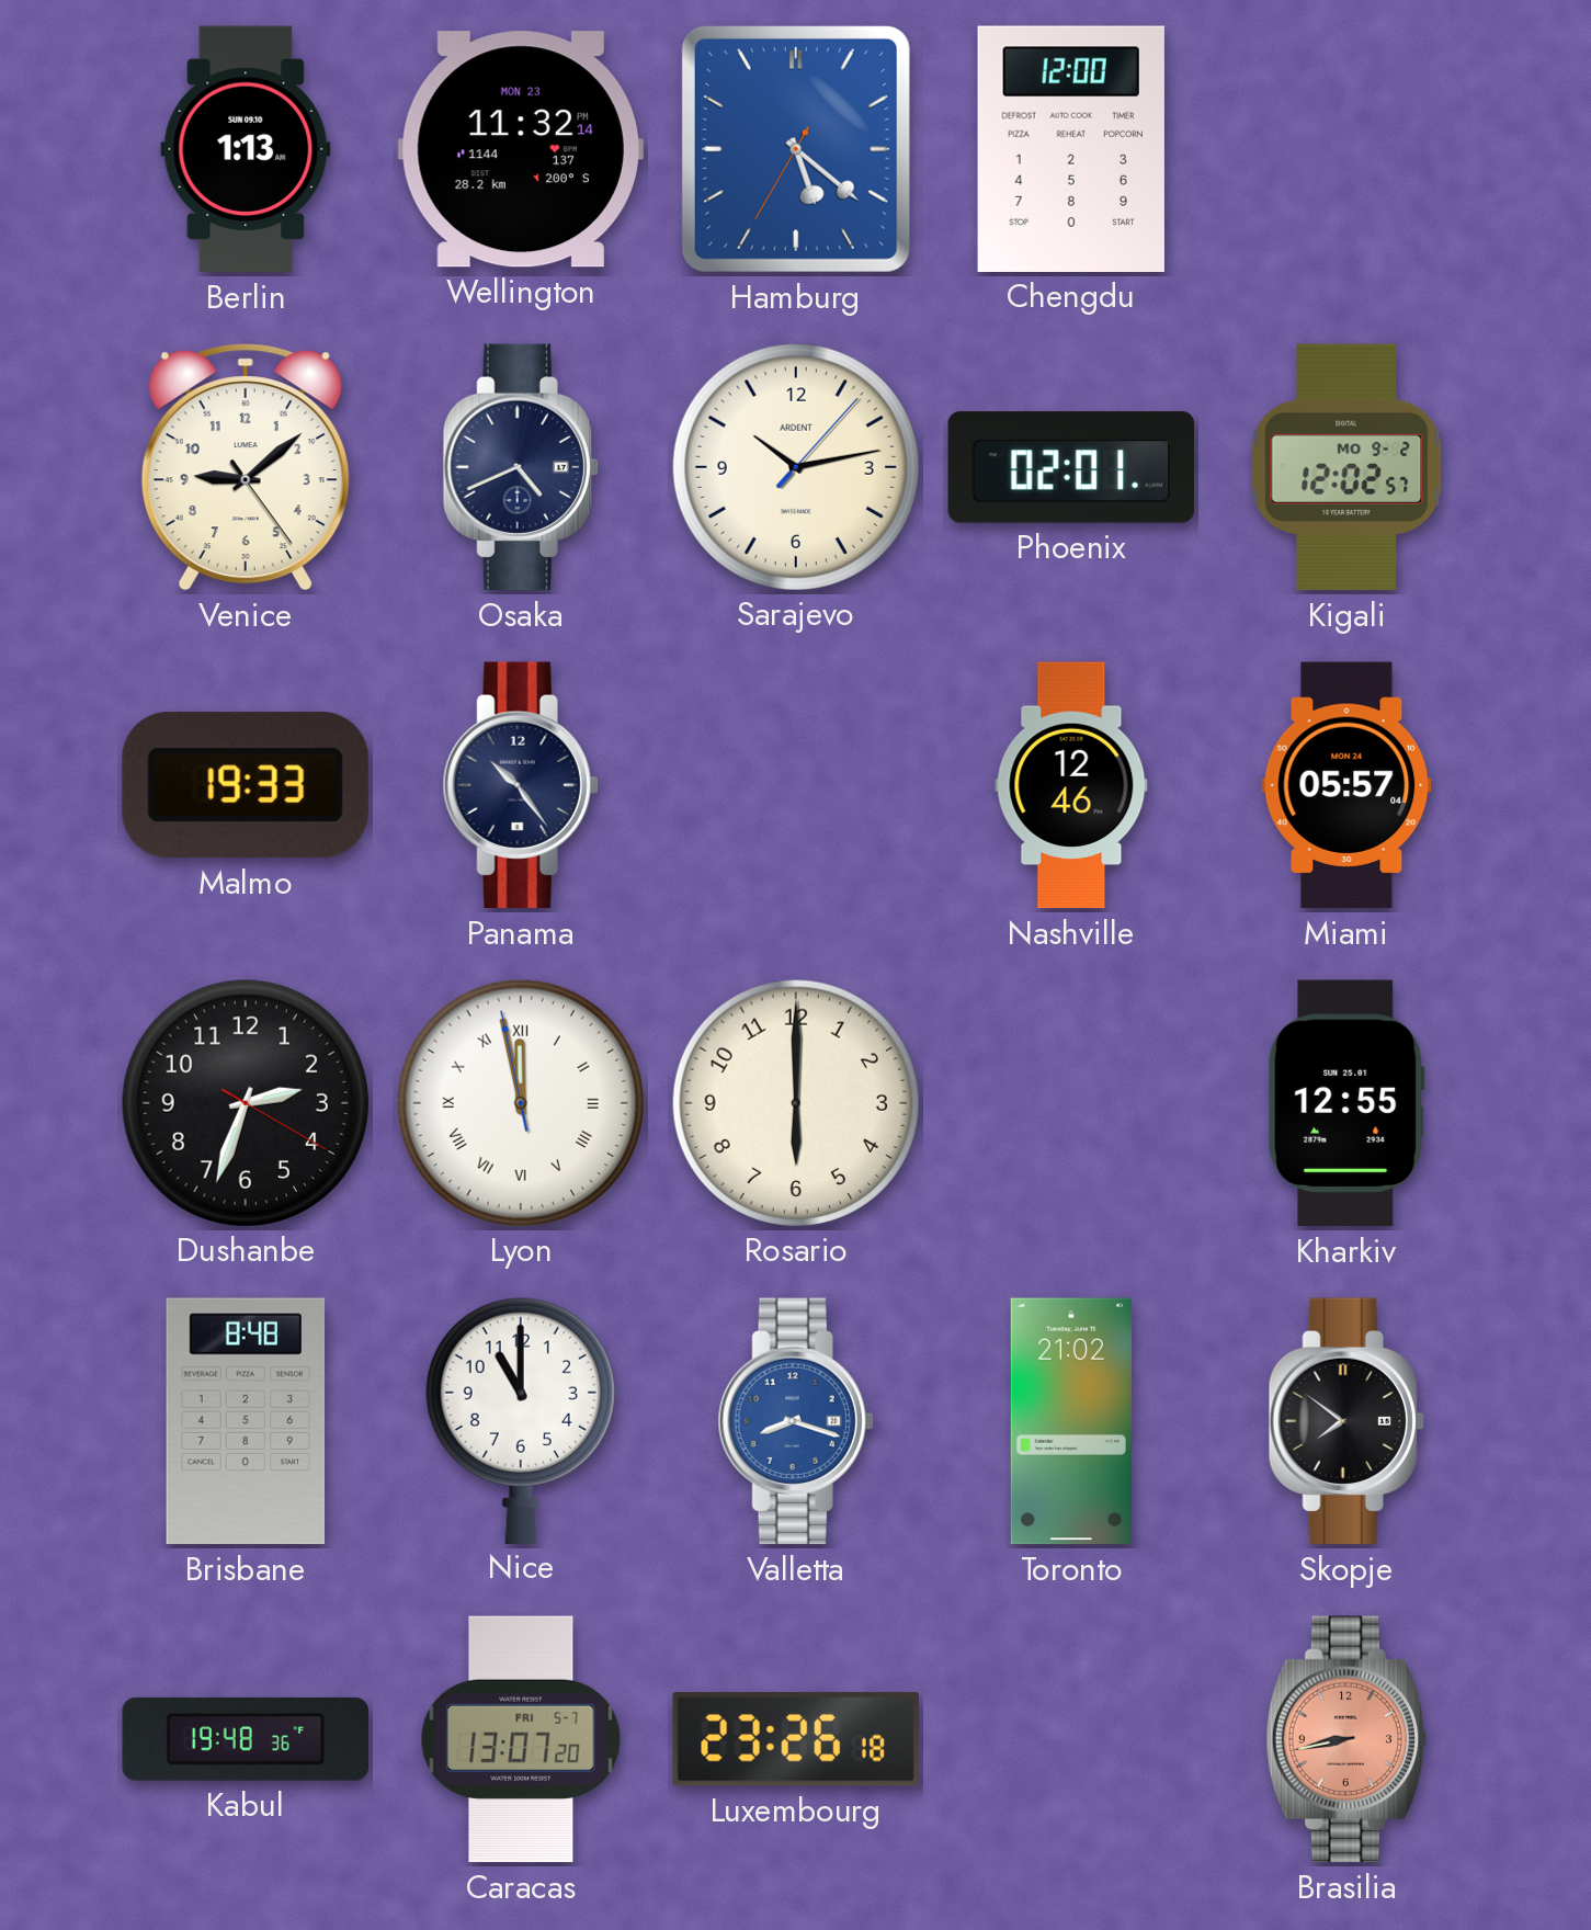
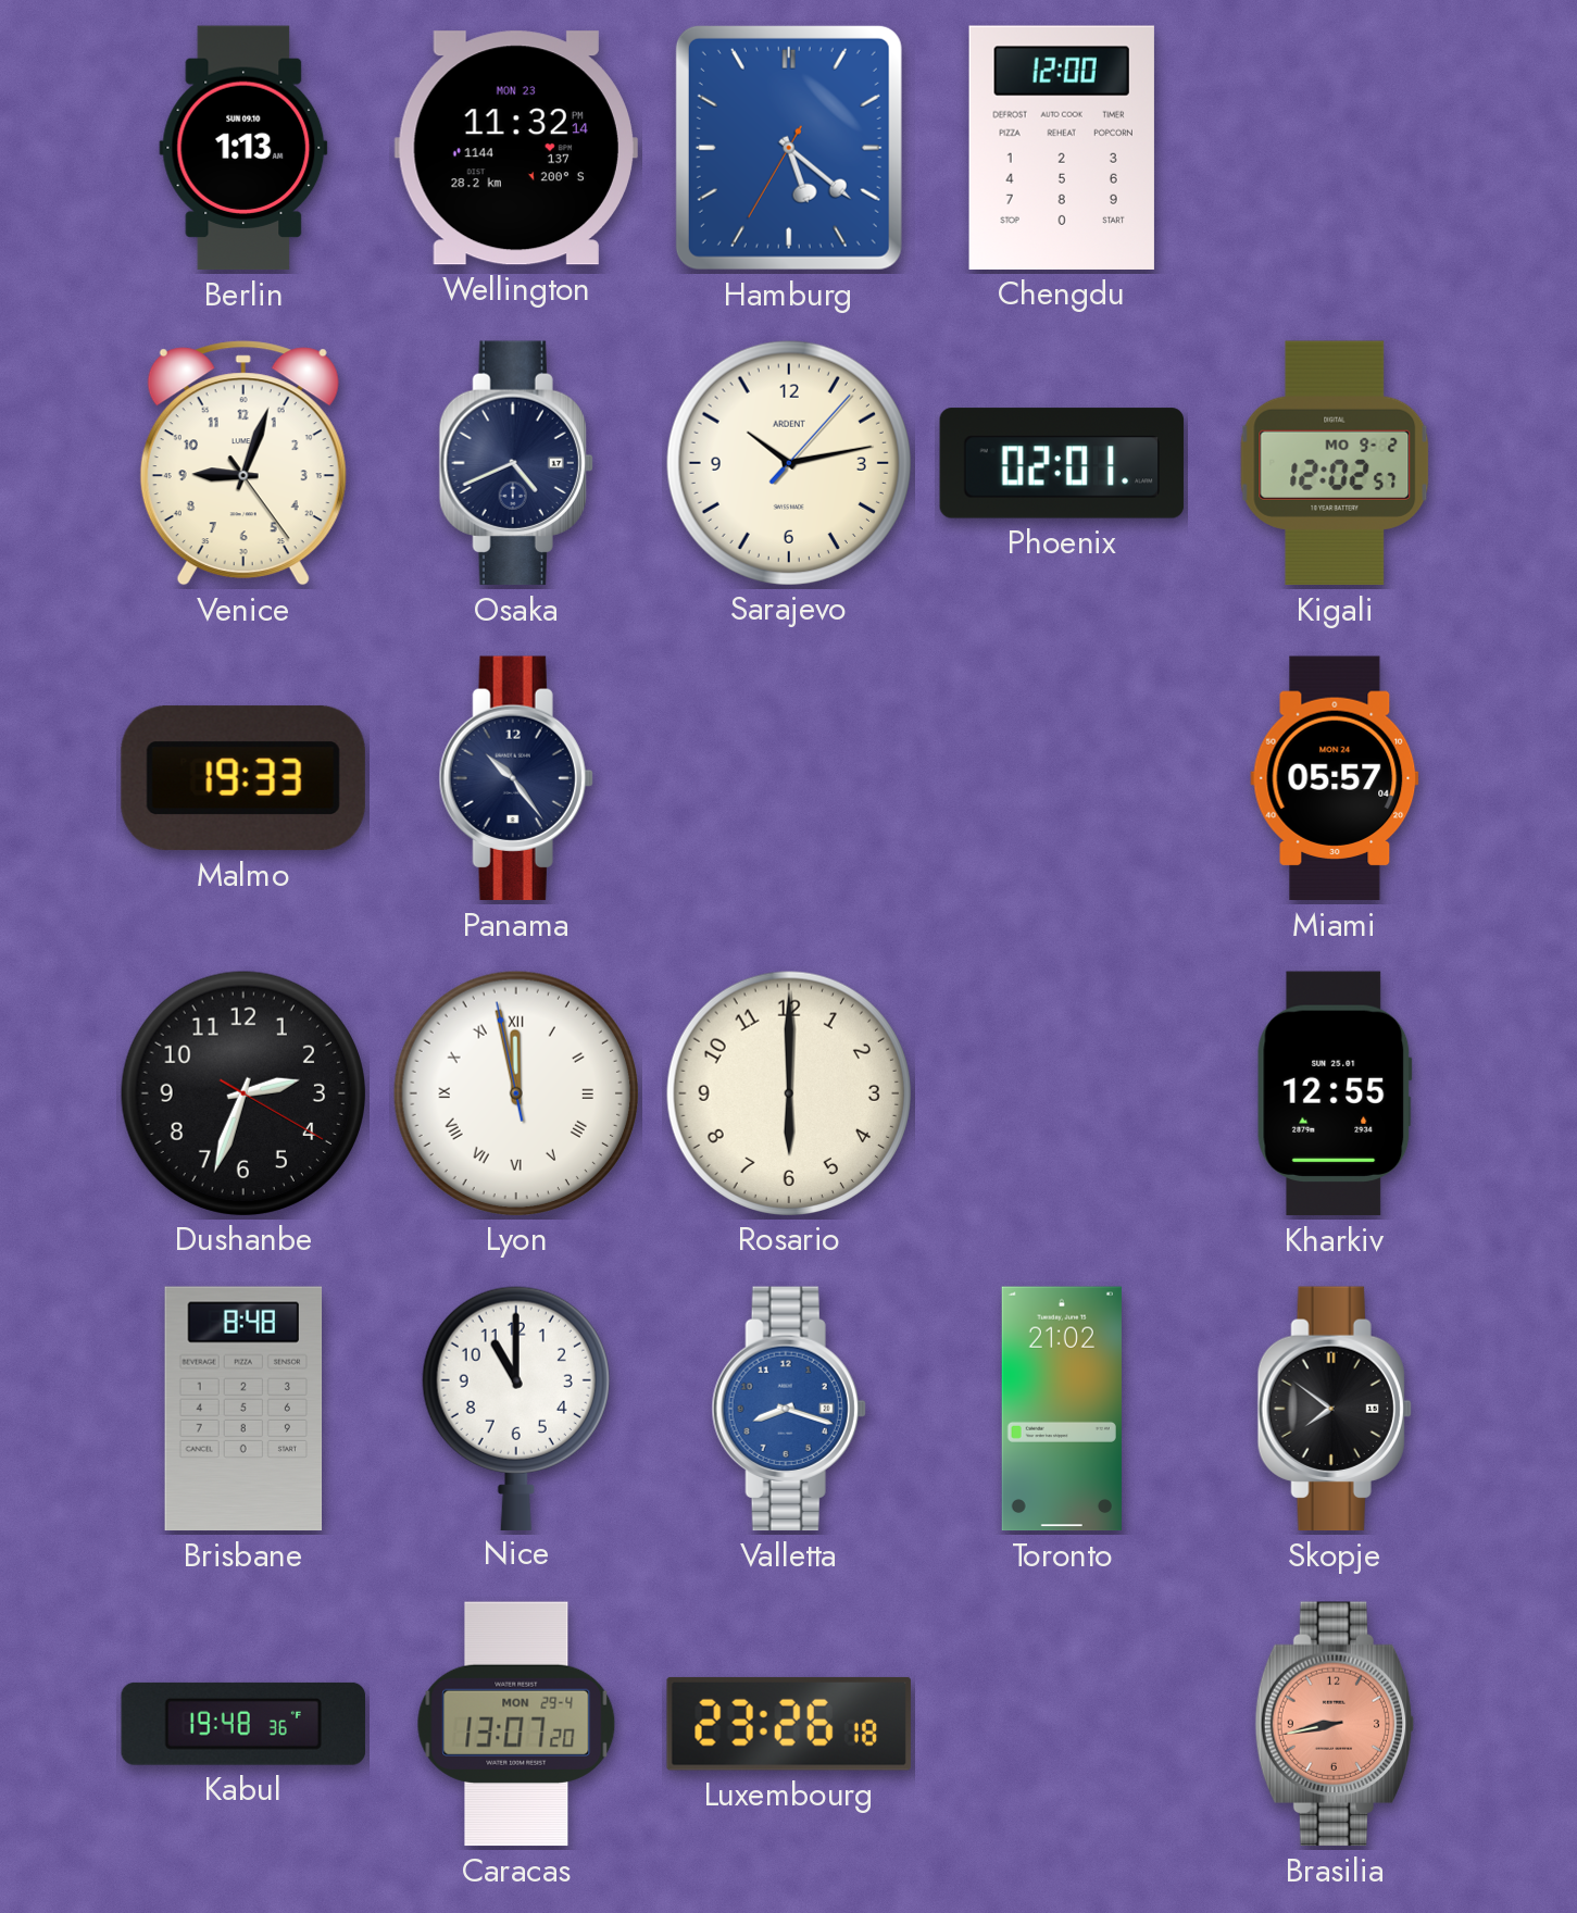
Venice: 9:08 -> 9:03
Nashville: 12:46 -> none
Caracas date: FRI 5-7 -> MON 29-4
